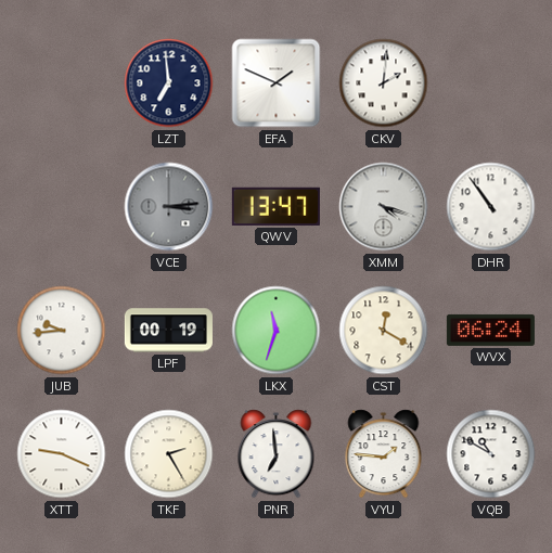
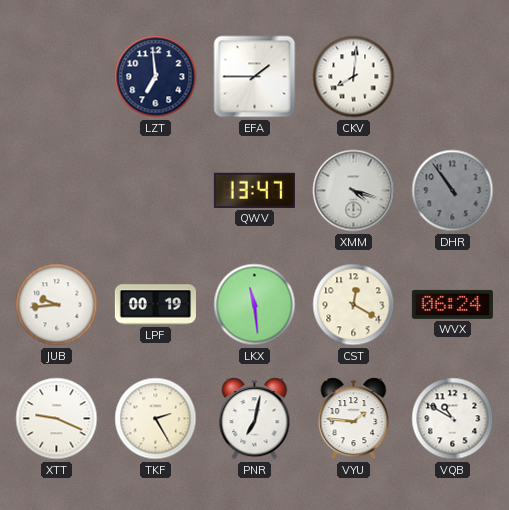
EFA: 1:49 -> 1:45
CKV: 2:01 -> 8:01
VCE: 3:14 -> none
DHR dial: white -> grey
LKX: 11:33 -> 11:29
PNR: 6:59 -> 7:02
